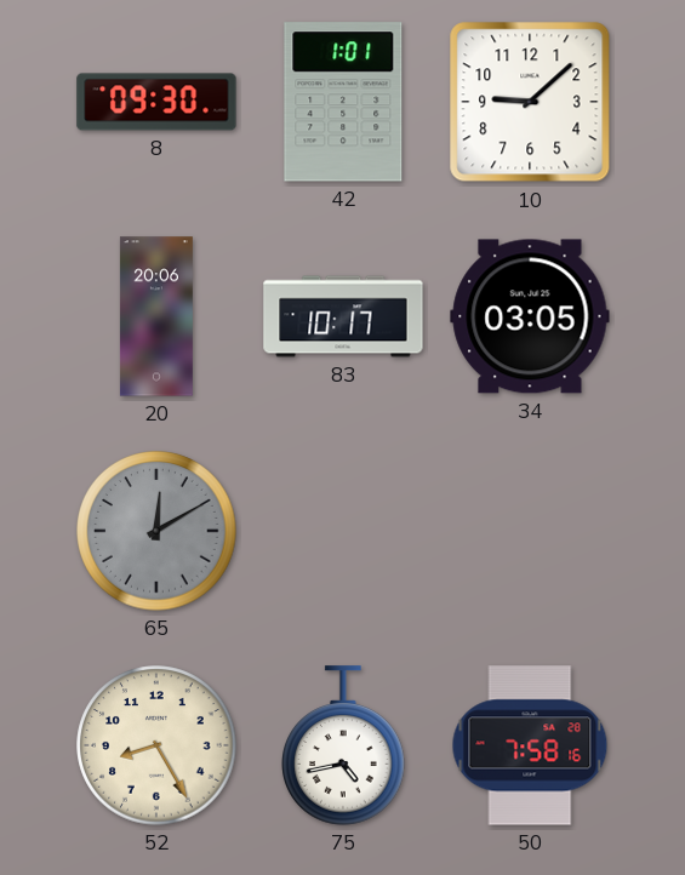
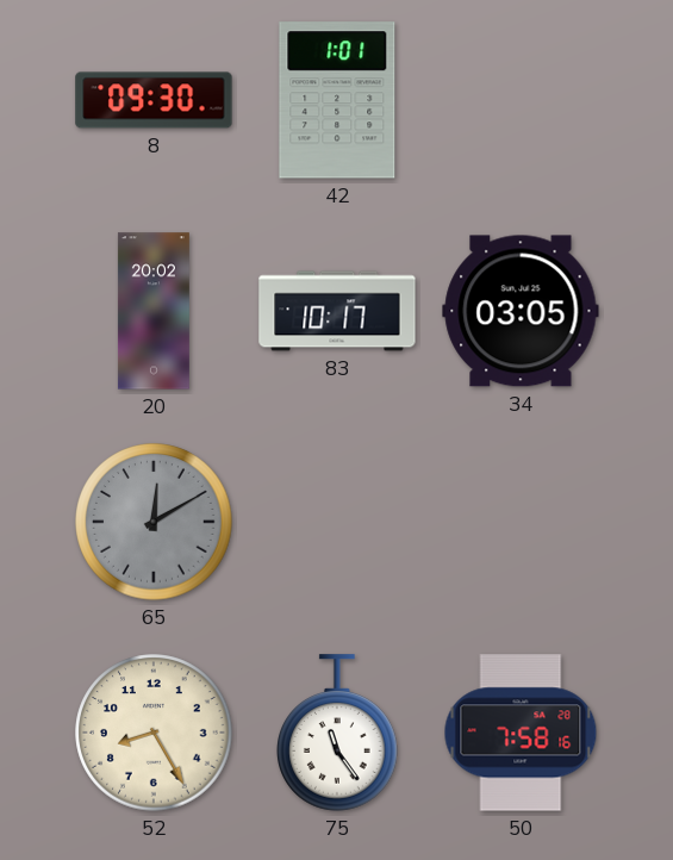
10: 9:08 -> none
20: 20:06 -> 20:02
75: 4:43 -> 11:24
